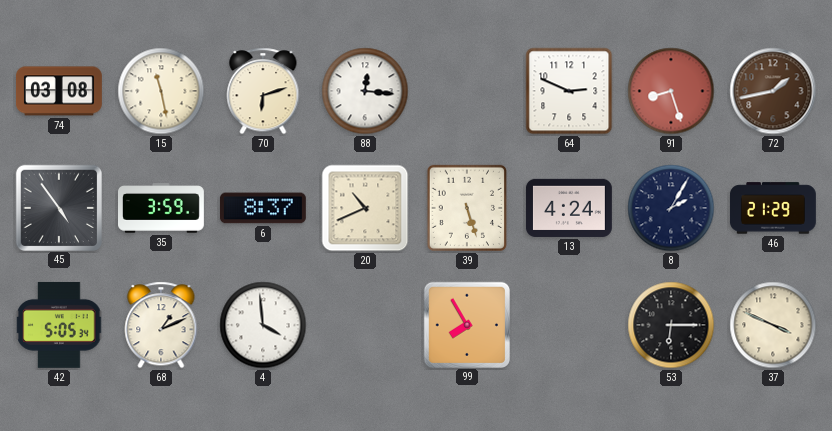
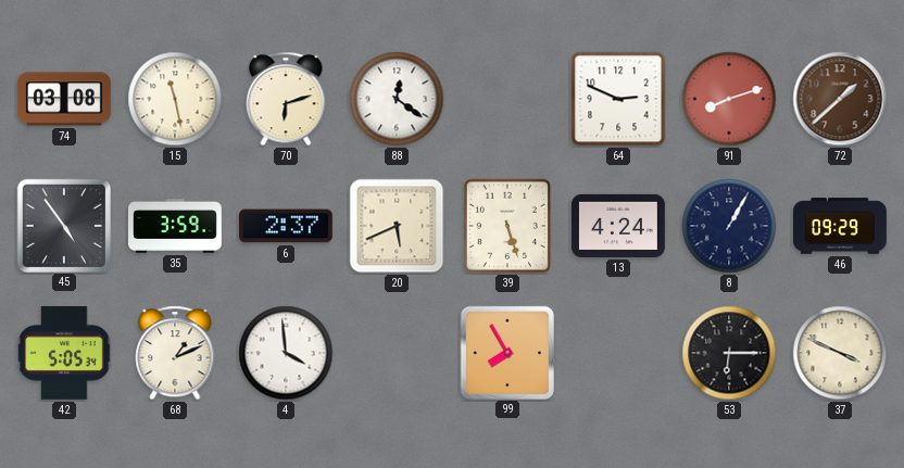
88: 12:16 -> 12:21
91: 8:27 -> 8:12
72: 1:43 -> 1:38
6: 8:37 -> 2:37
20: 10:41 -> 5:41
8: 2:05 -> 1:05
46: 21:29 -> 09:29
